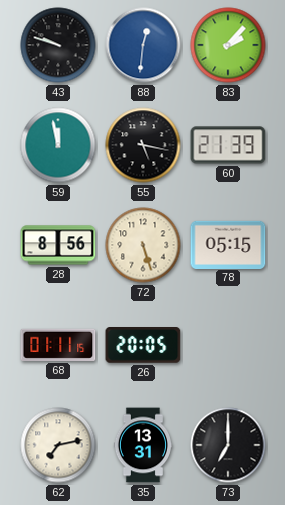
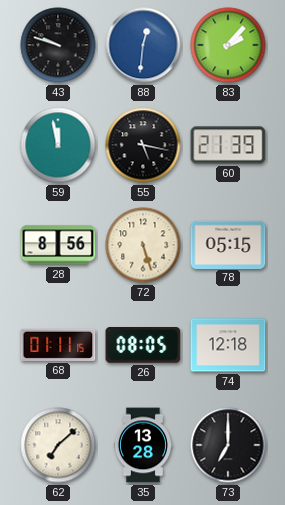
26: 20:05 -> 08:05
74: none -> 12:18
62: 7:13 -> 7:08
35: 13:31 -> 13:28
